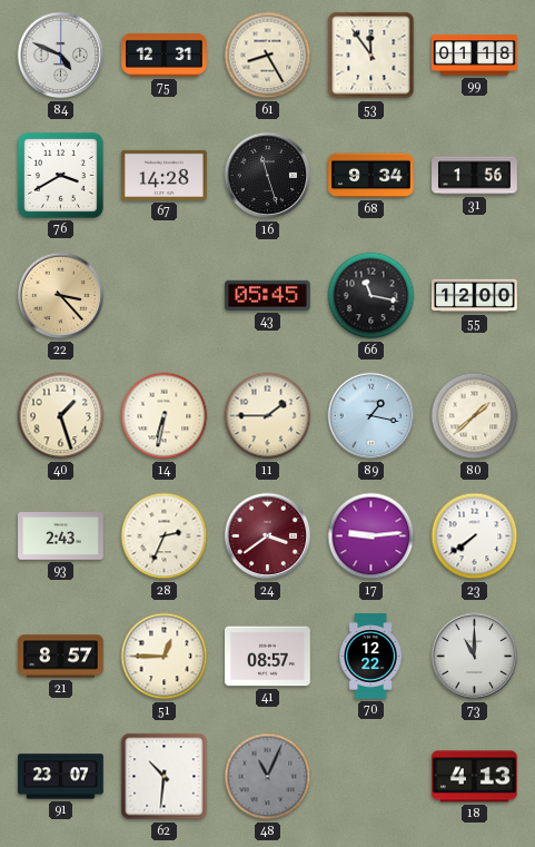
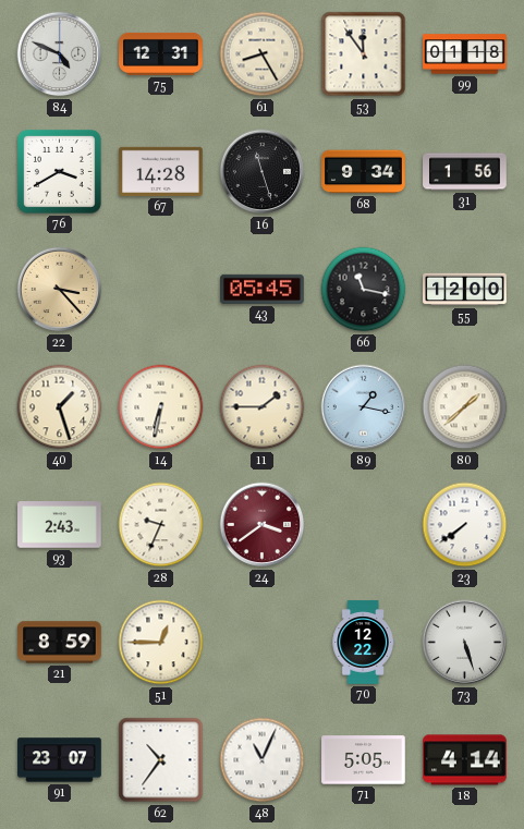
28: 2:34 -> 9:34
17: 9:14 -> none
21: 8:57 -> 8:59
41: 08:57 -> none
73: 11:00 -> 5:27
62: 10:31 -> 10:36
48 dial: grey -> white
71: none -> 5:05
18: 4:13 -> 4:14
